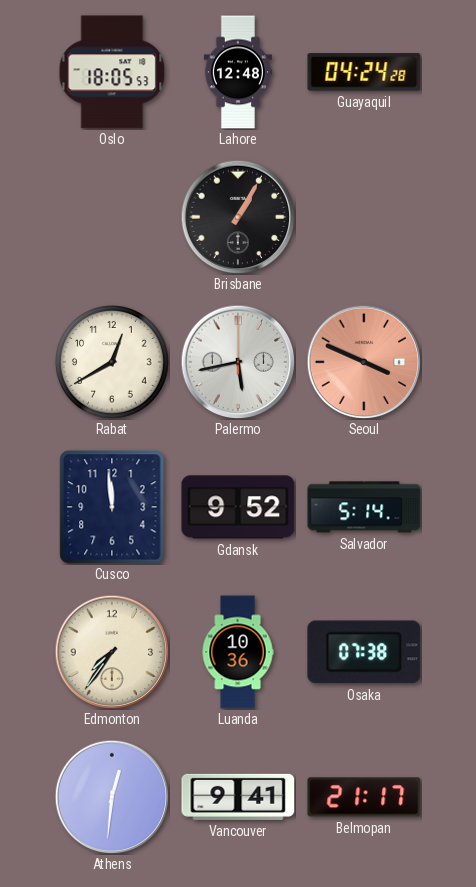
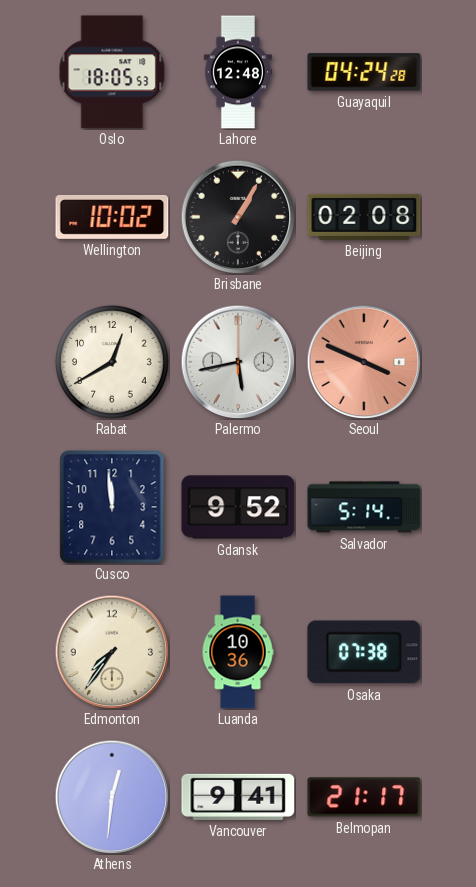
Wellington: none -> 10:02
Beijing: none -> 02:08
